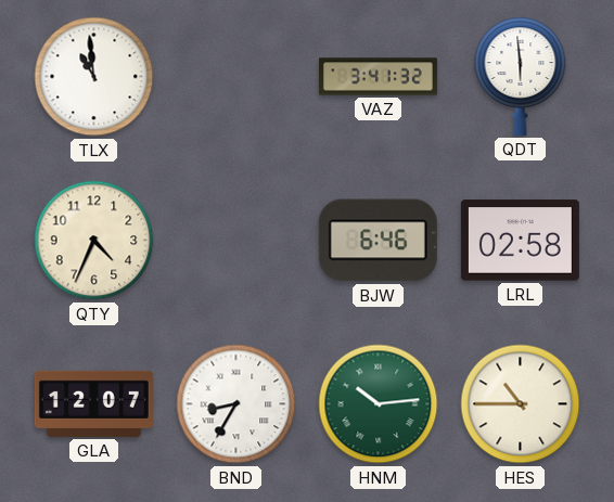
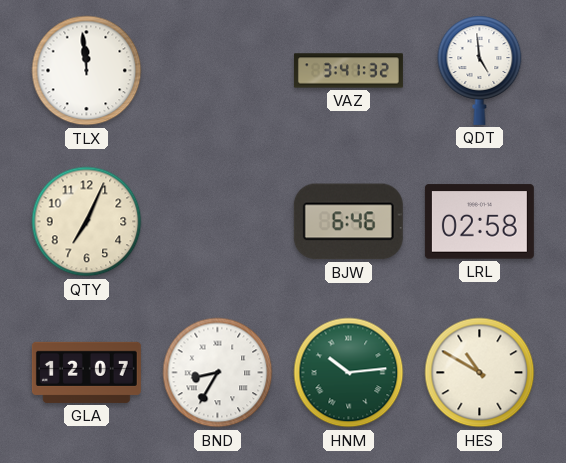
TLX: 10:59 -> 11:59
QDT: 5:59 -> 4:59
QTY: 4:34 -> 7:04
HES: 10:45 -> 10:50
